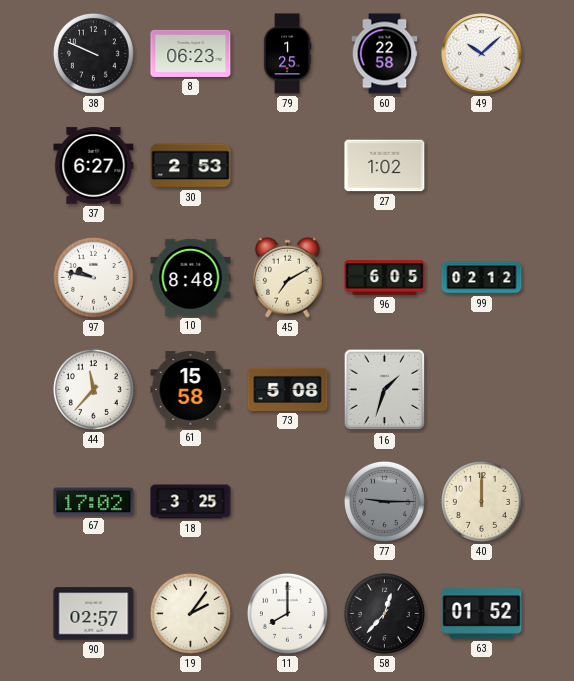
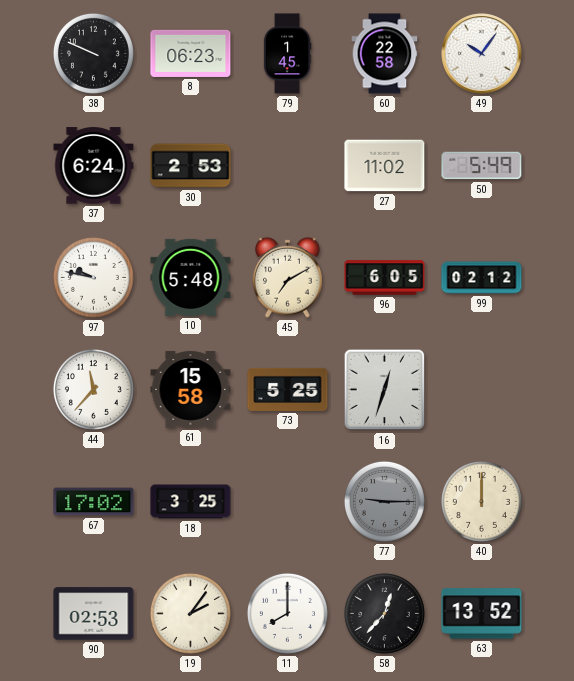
79: 1:25 -> 1:45
49: 10:08 -> 10:06
37: 6:27 -> 6:24
27: 1:02 -> 11:02
50: none -> 5:49
10: 8:48 -> 5:48
73: 5:08 -> 5:25
16: 1:33 -> 12:33
90: 02:57 -> 02:53
63: 01:52 -> 13:52
